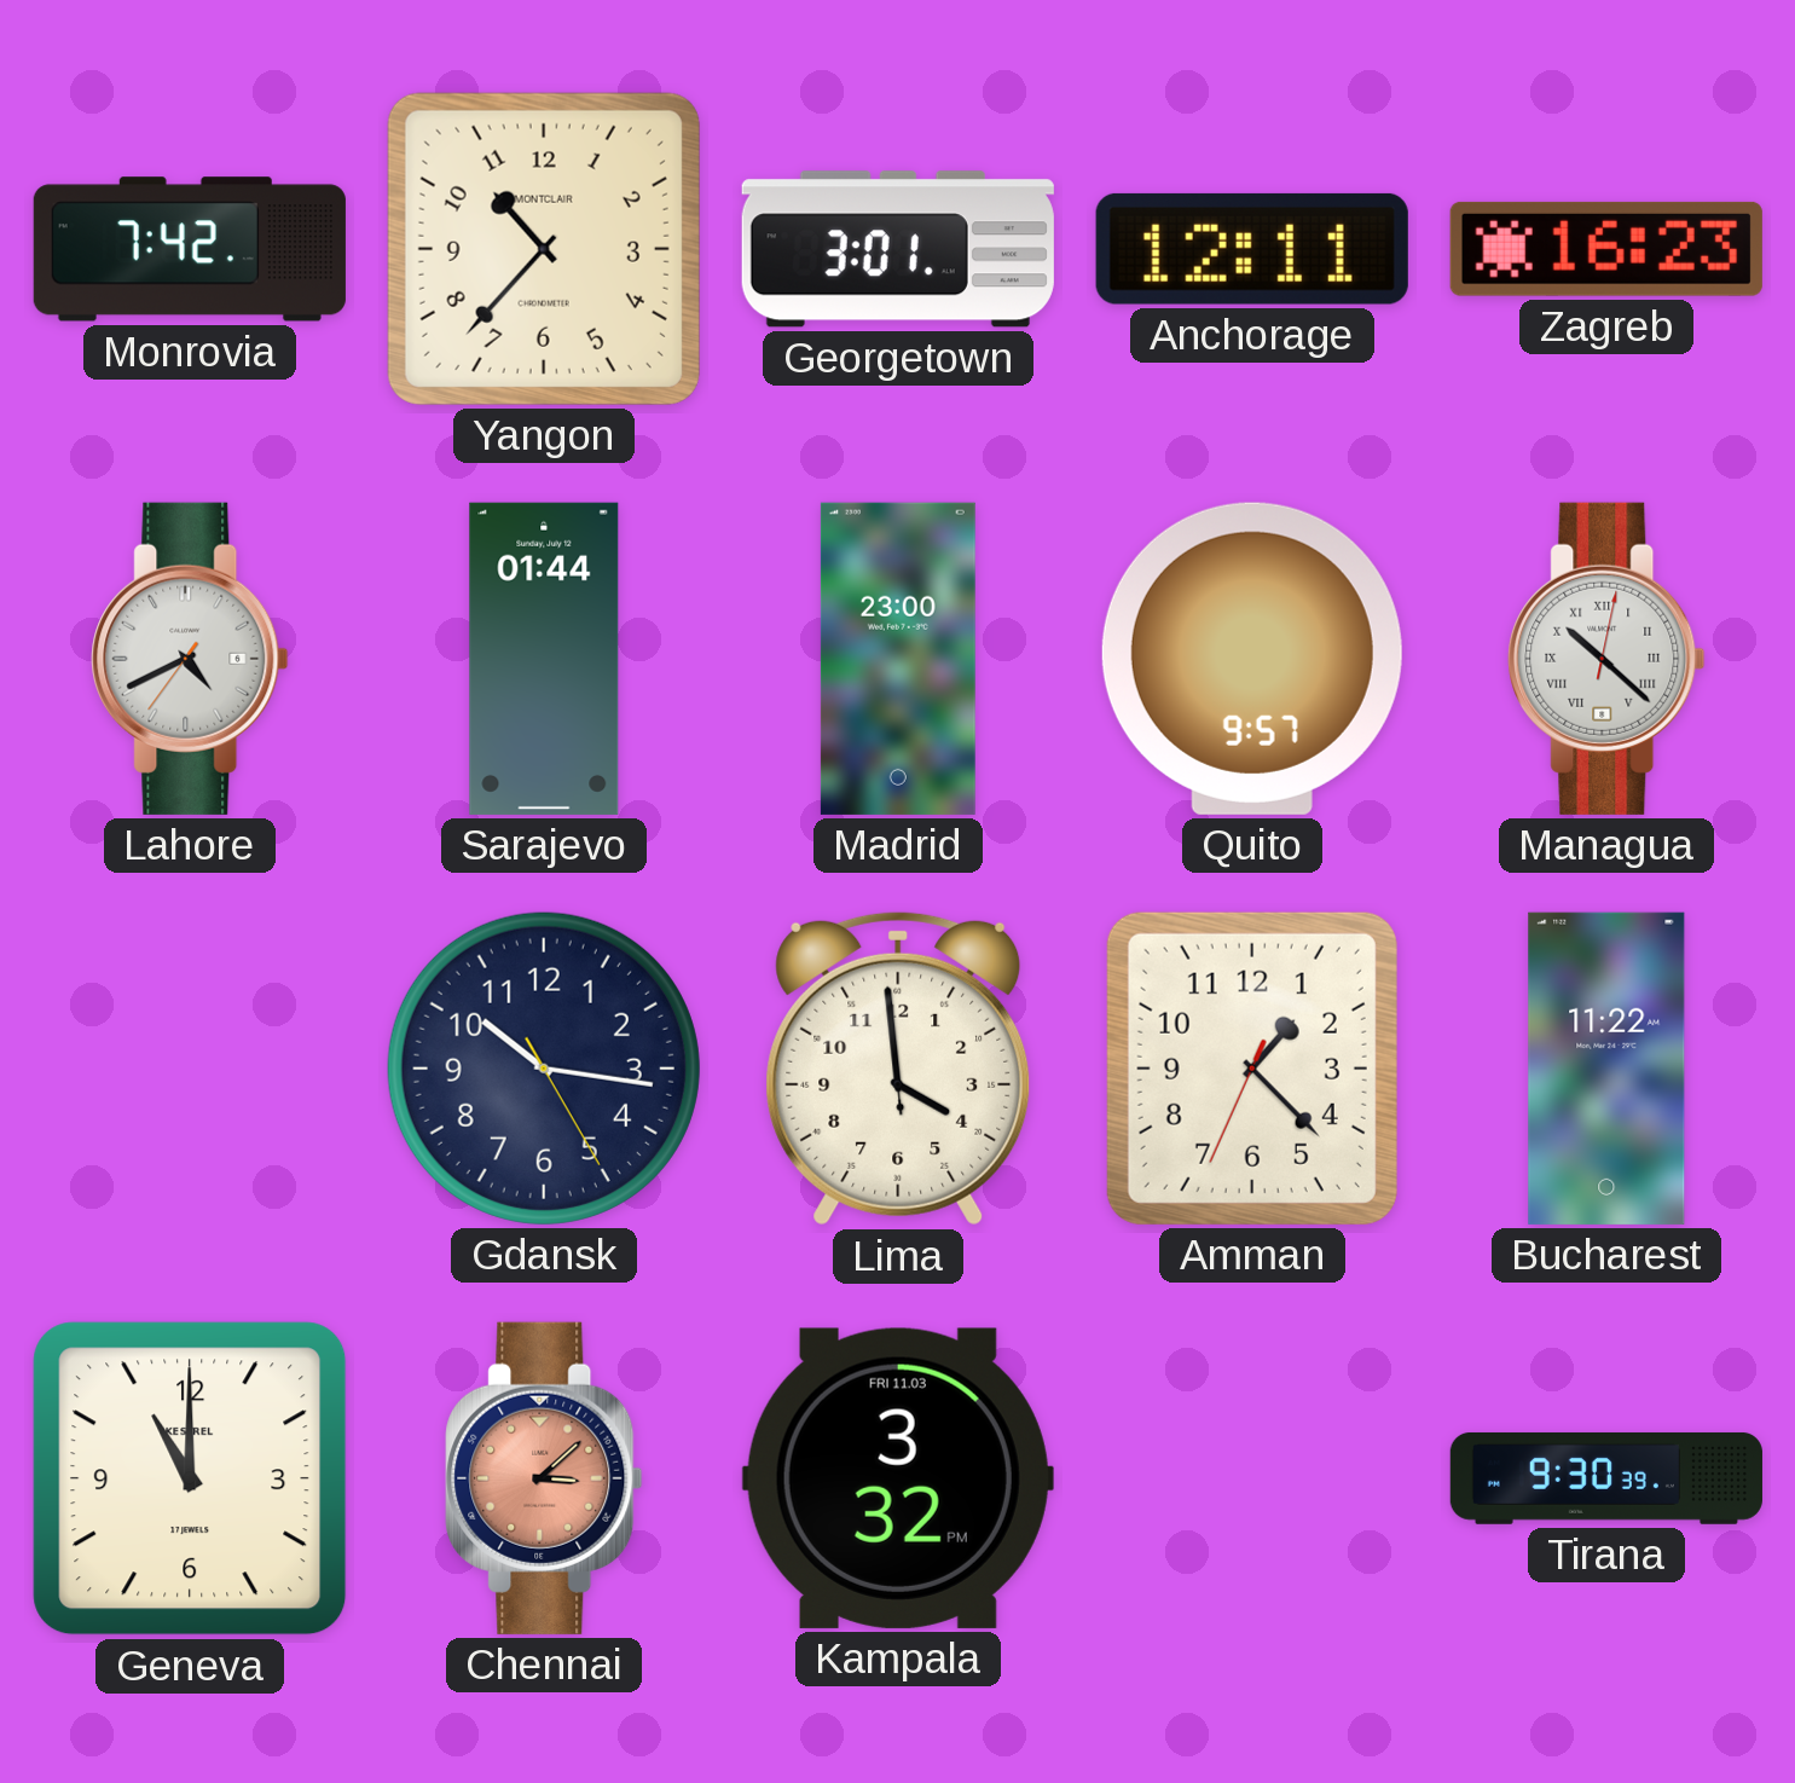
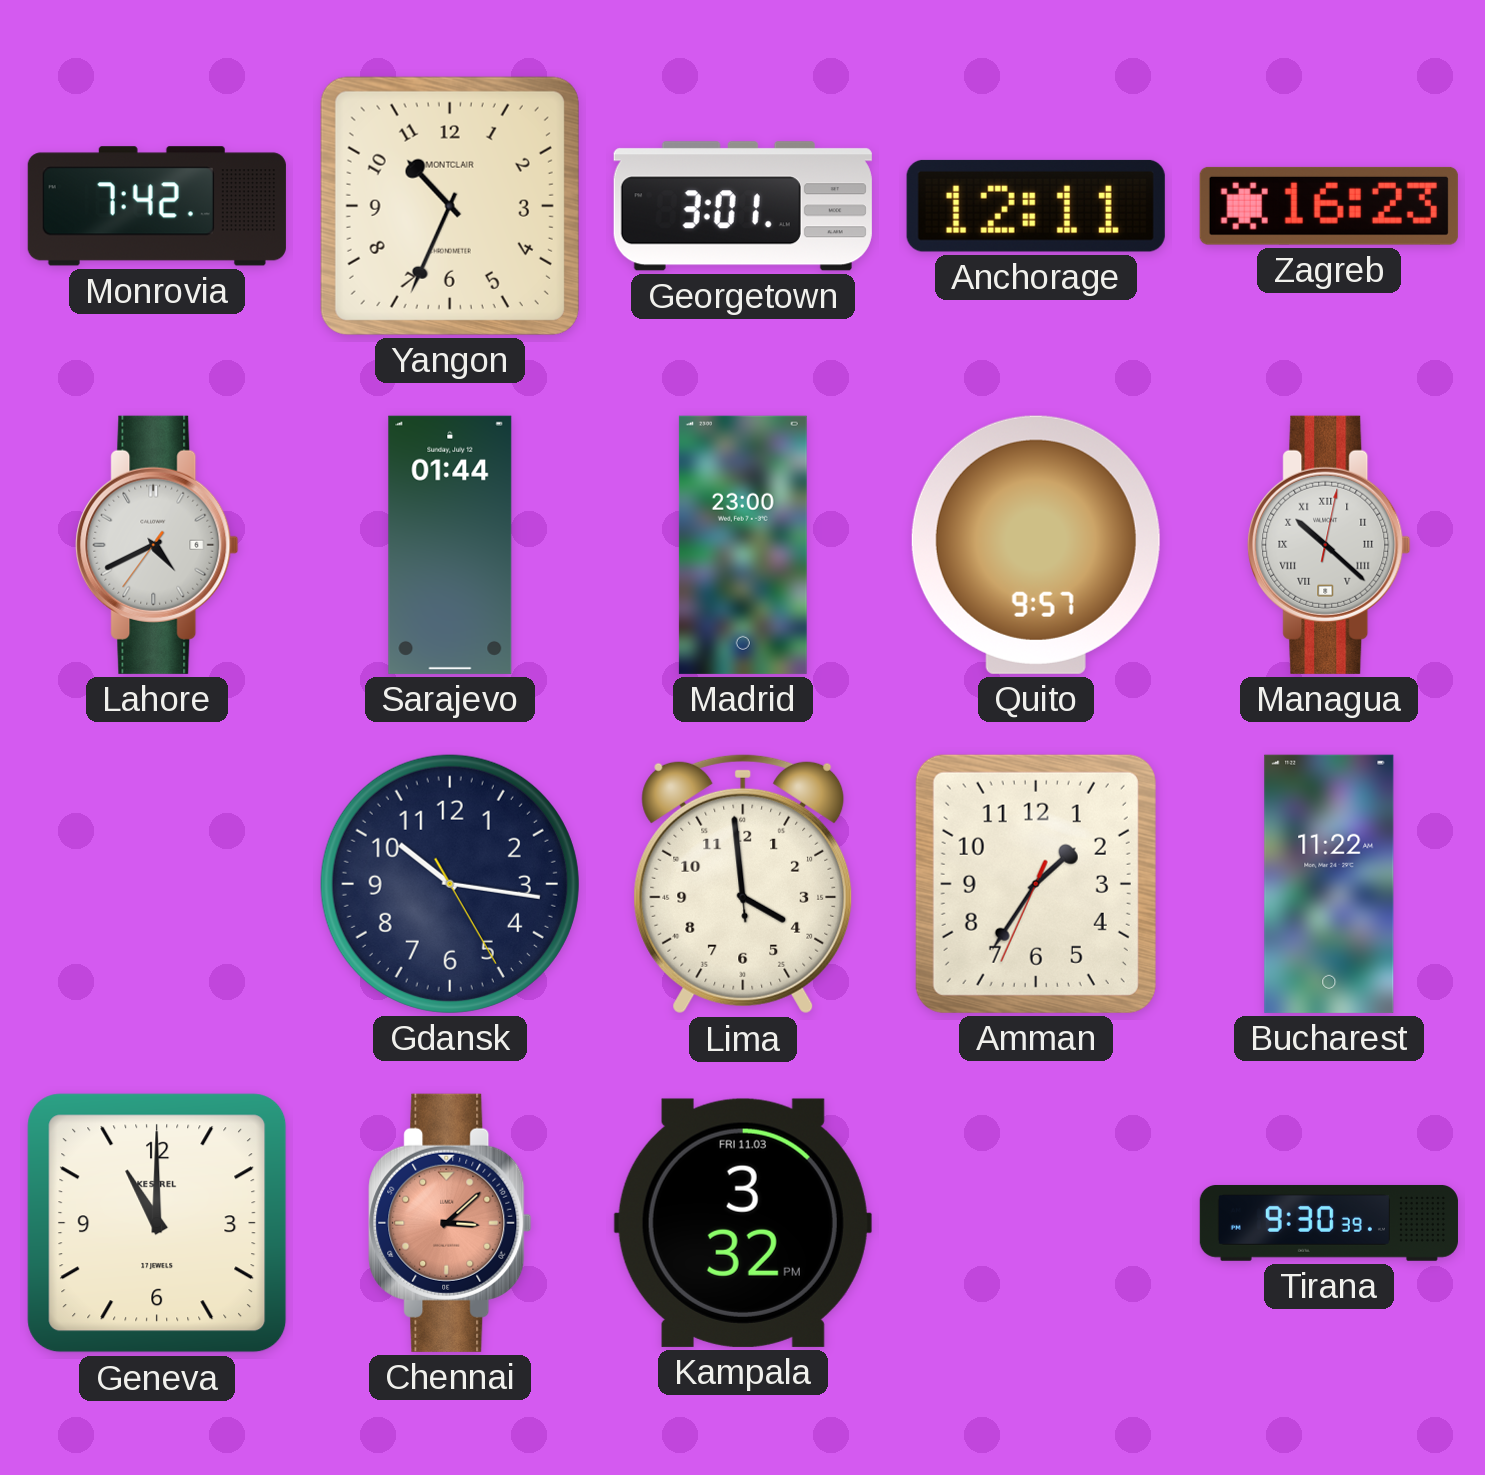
Yangon: 10:37 -> 10:34
Amman: 1:22 -> 1:35
